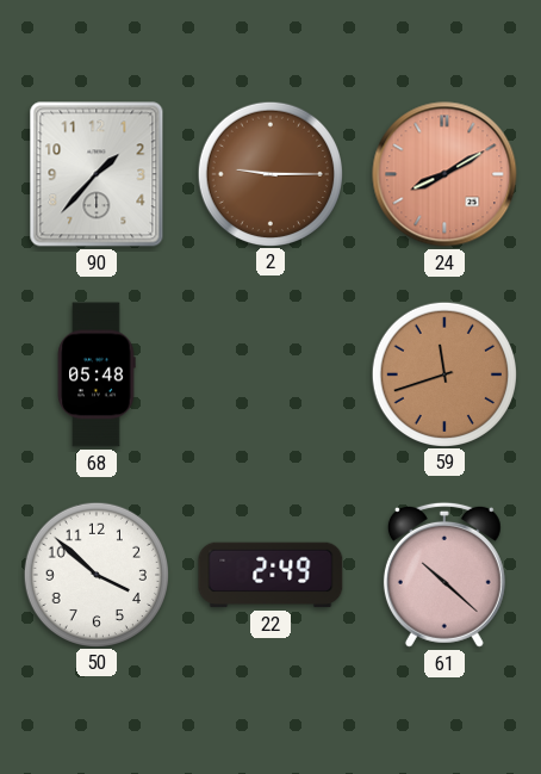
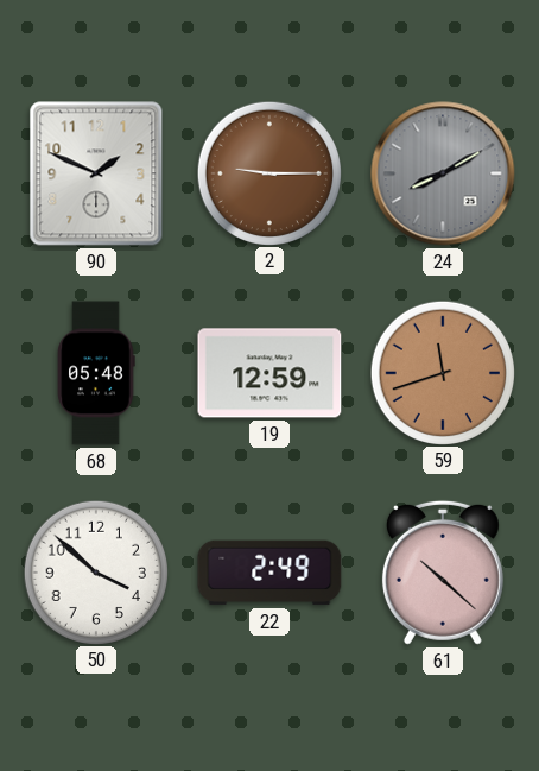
90: 1:37 -> 1:49
24 dial: salmon -> grey
19: none -> 12:59
